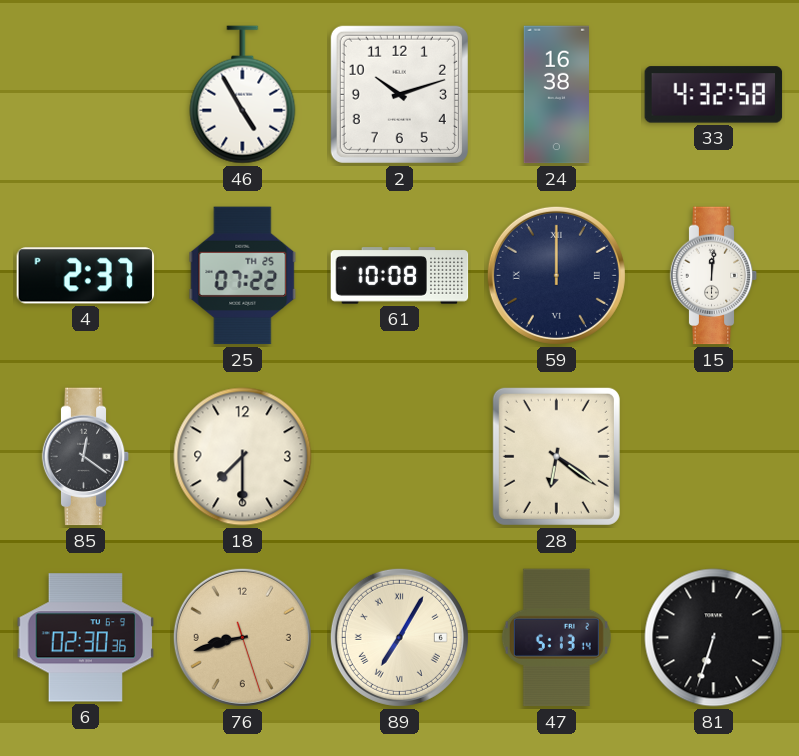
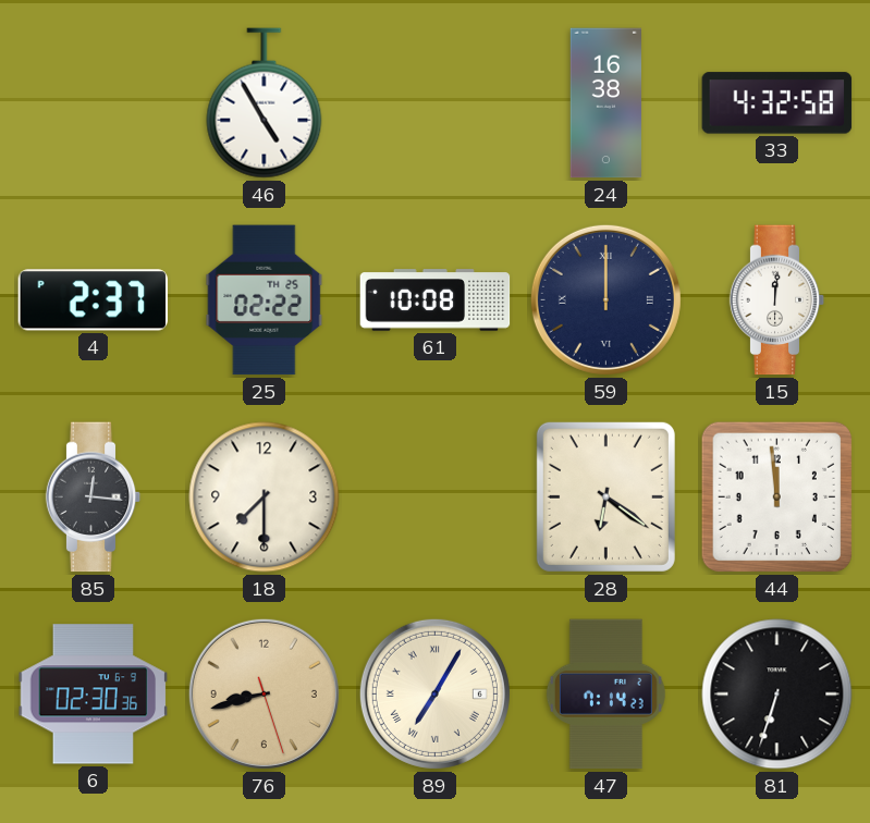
2: 10:12 -> none
25: 07:22 -> 02:22
85: 12:21 -> 12:16
44: none -> 11:59
47: 5:13 -> 7:14
